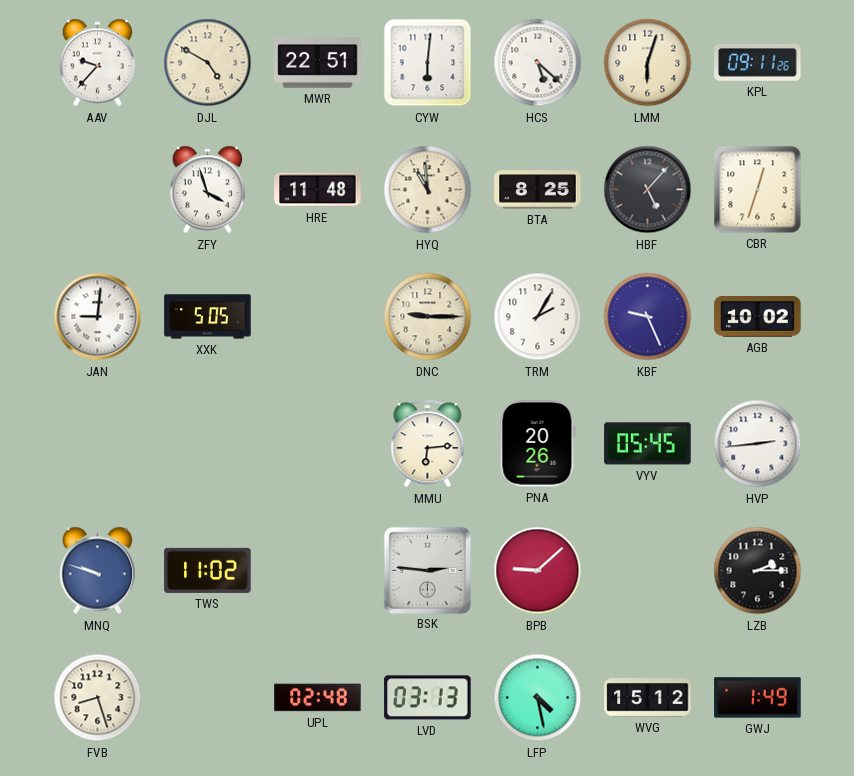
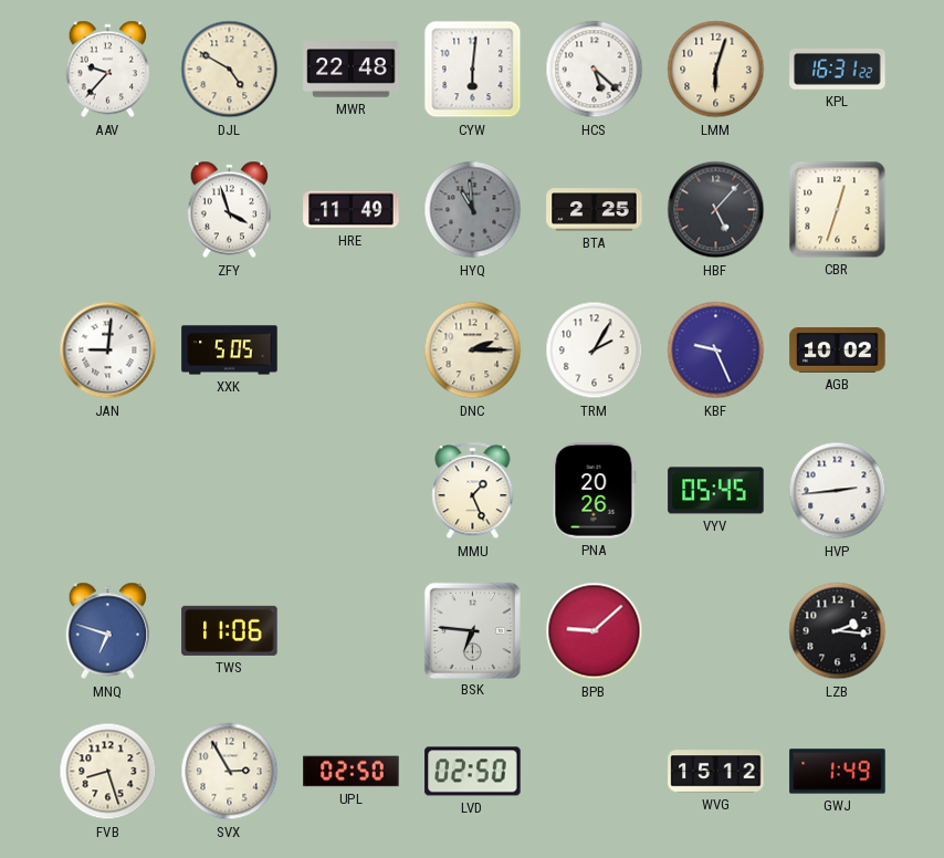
MWR: 22:51 -> 22:48
KPL: 09:11 -> 16:31
HRE: 11:48 -> 11:49
HYQ dial: cream -> grey
BTA: 8:25 -> 2:25
DNC: 9:15 -> 2:15
MMU: 6:14 -> 1:26
MNQ: 9:48 -> 6:48
TWS: 11:02 -> 11:06
BSK: 2:46 -> 6:46
LZB: 2:15 -> 2:16
SVX: none -> 2:55
UPL: 02:48 -> 02:50
LVD: 03:13 -> 02:50
LFP: 4:28 -> none
